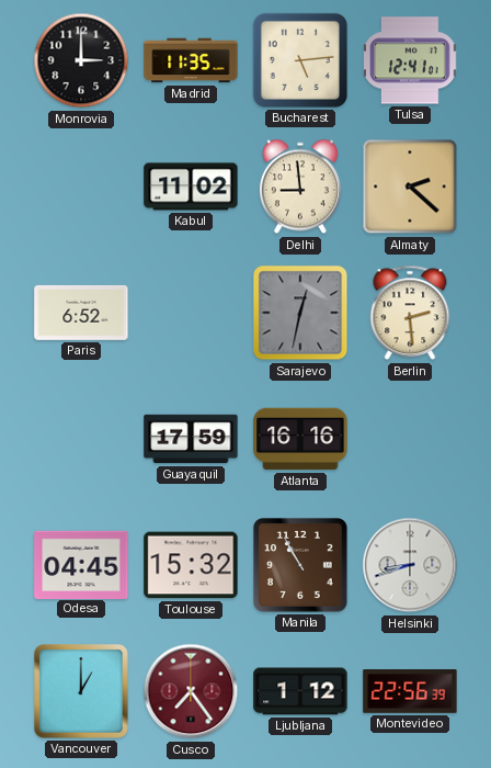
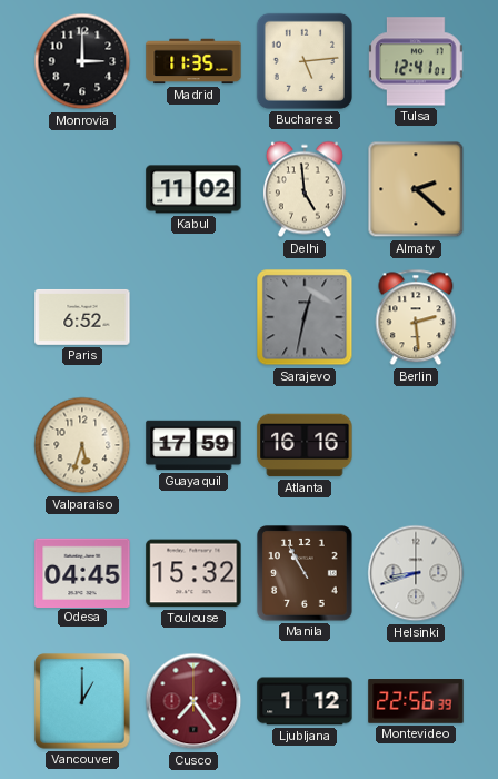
Delhi: 8:59 -> 4:59
Valparaiso: none -> 5:33
